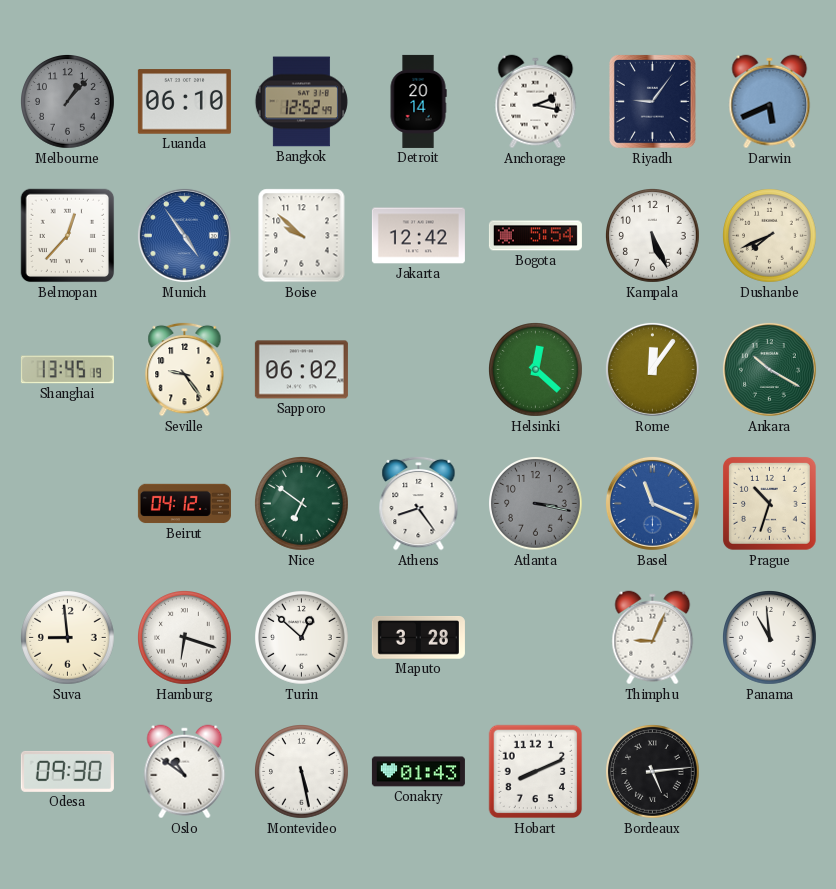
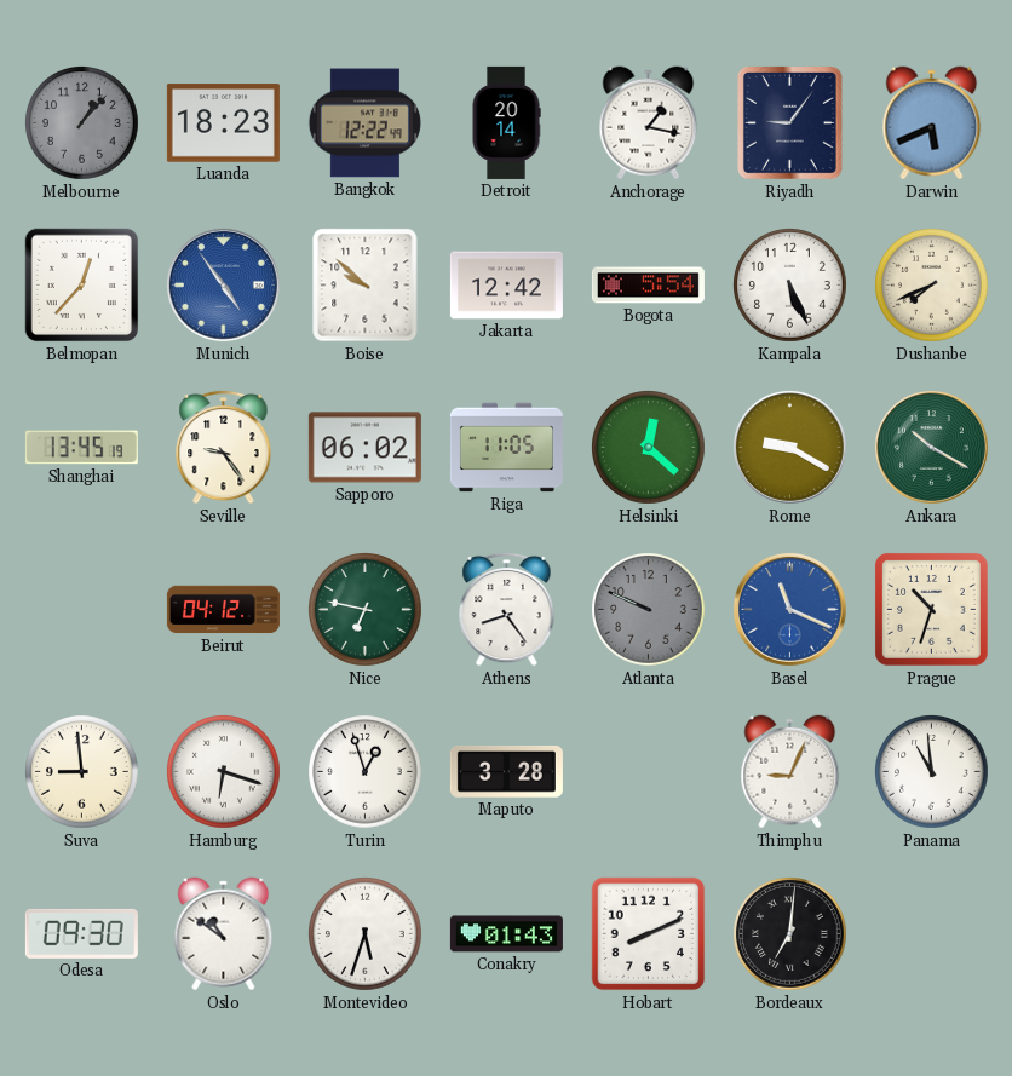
Luanda: 06:10 -> 18:23
Bangkok: 12:52 -> 12:22
Anchorage: 2:17 -> 1:17
Riga: none -> 11:05
Rome: 12:06 -> 9:20
Nice: 6:51 -> 6:47
Atlanta: 3:17 -> 9:49
Turin: 12:52 -> 12:57
Montevideo: 5:28 -> 5:33
Bordeaux: 5:14 -> 7:01
